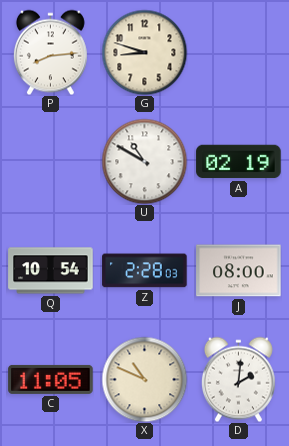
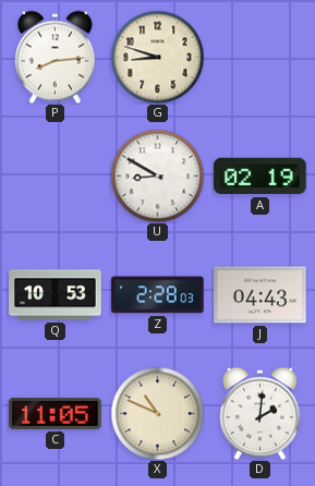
U: 10:50 -> 8:50
Q: 10:54 -> 10:53
J: 08:00 -> 04:43
